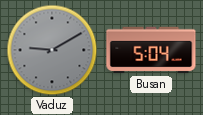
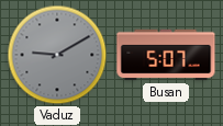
Busan: 5:04 -> 5:07
